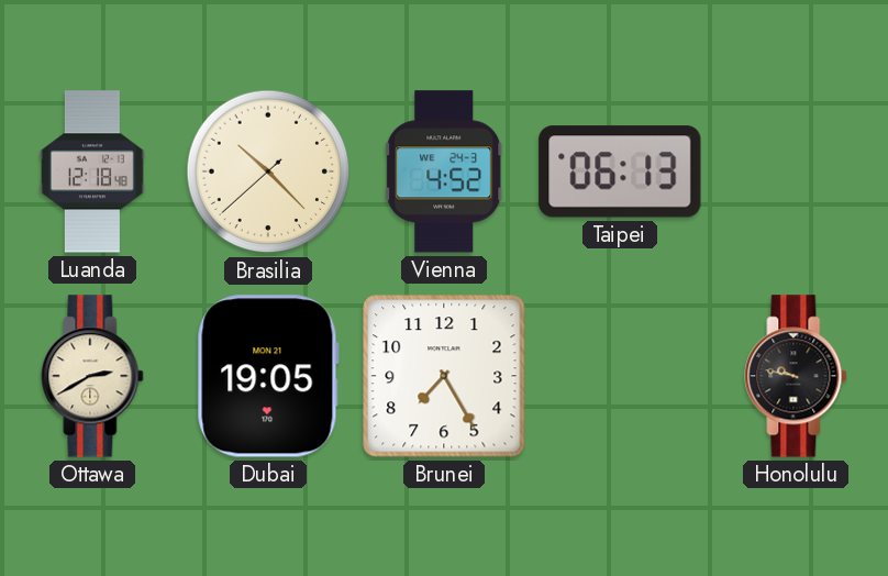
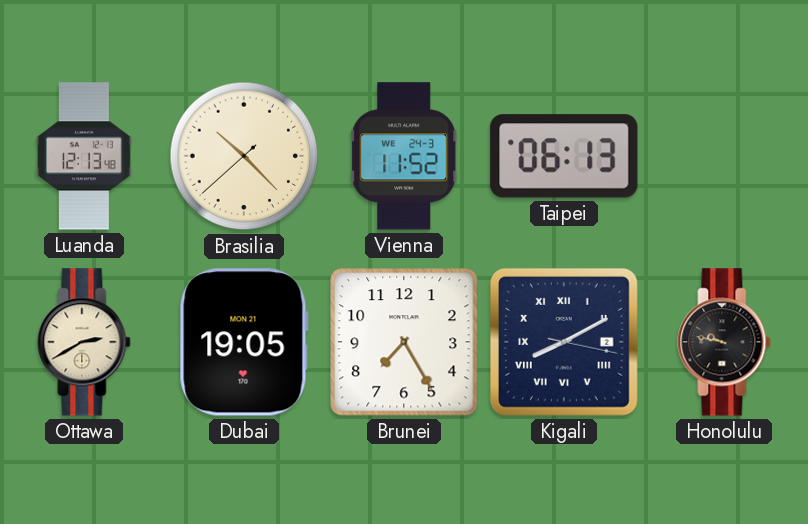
Luanda: 12:18 -> 12:13
Vienna: 4:52 -> 11:52
Kigali: none -> 8:10
